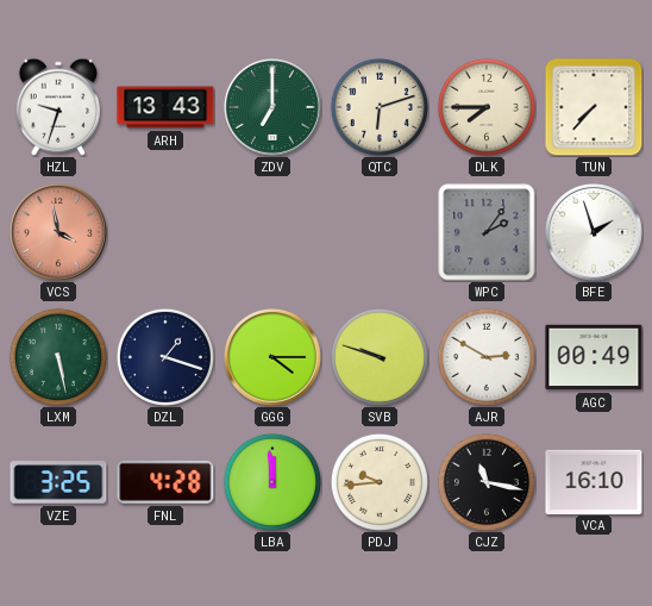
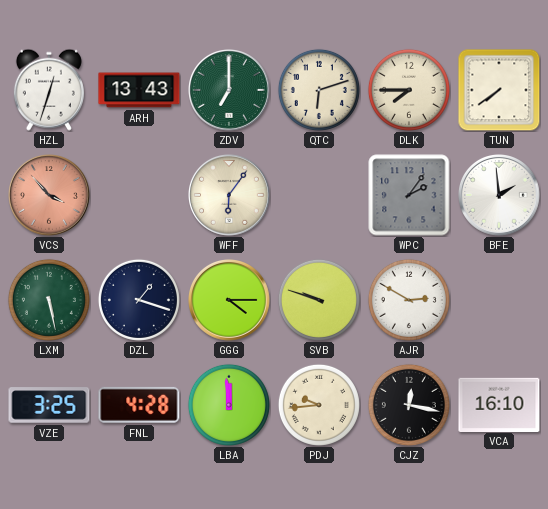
HZL: 9:33 -> 12:33
TUN: 7:37 -> 7:39
VCS: 3:58 -> 3:53
WFF: none -> 6:06
BFE: 1:57 -> 1:59
AGC: 00:49 -> none
CJZ: 11:17 -> 12:17
